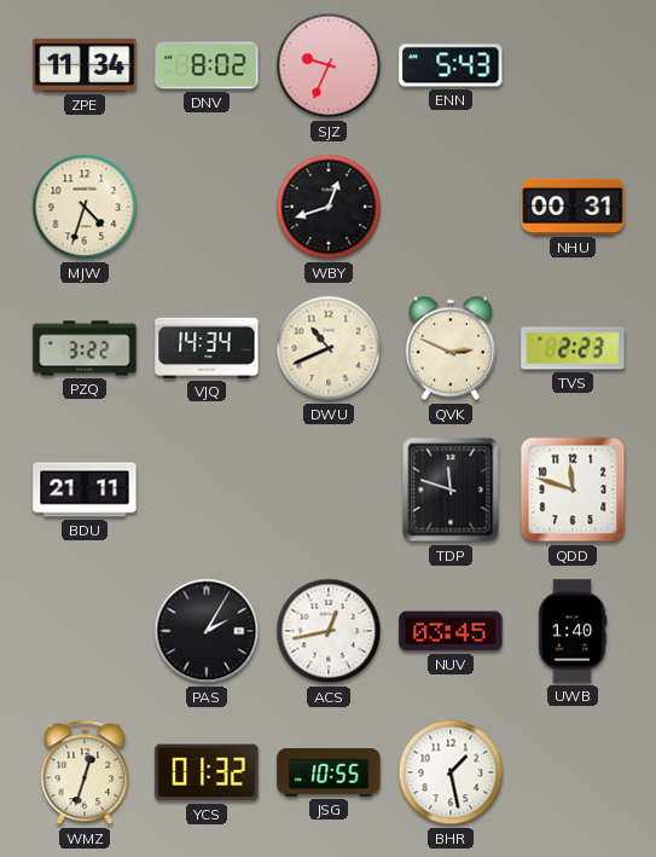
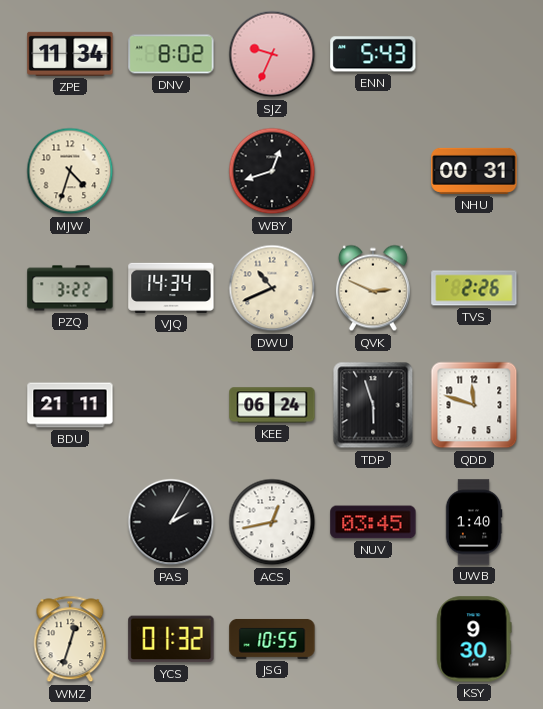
TVS: 2:23 -> 2:26
KEE: none -> 06:24
TDP: 11:48 -> 5:57
BHR: 1:28 -> none
KSY: none -> 9:30
